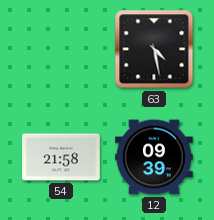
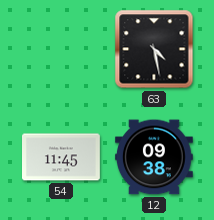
54: 21:58 -> 11:45
12: 09:39 -> 09:38
